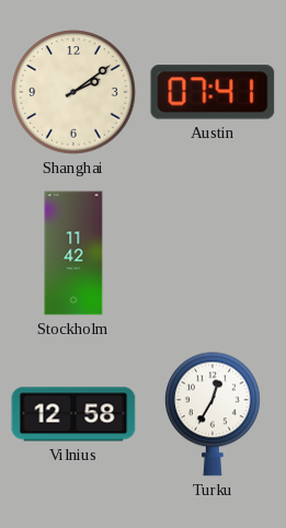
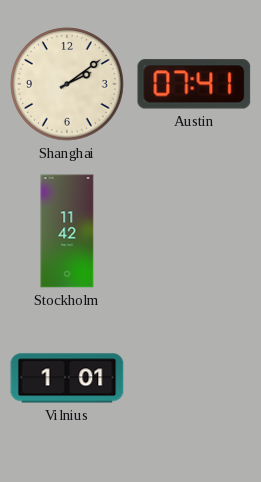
Vilnius: 12:58 -> 1:01
Turku: 12:35 -> none
